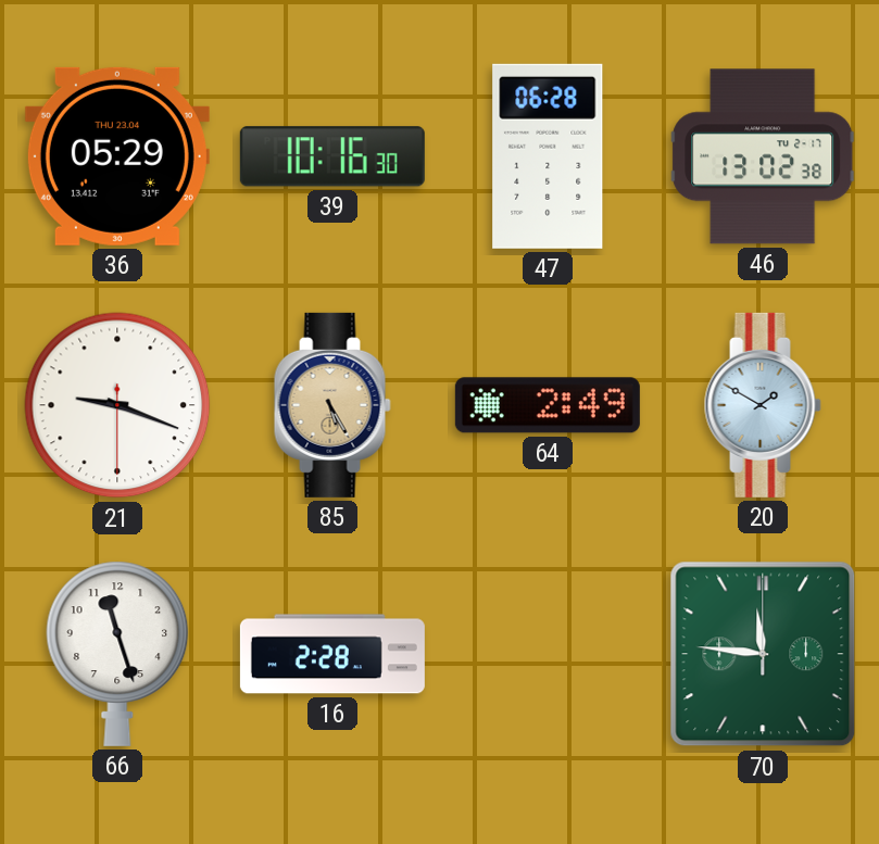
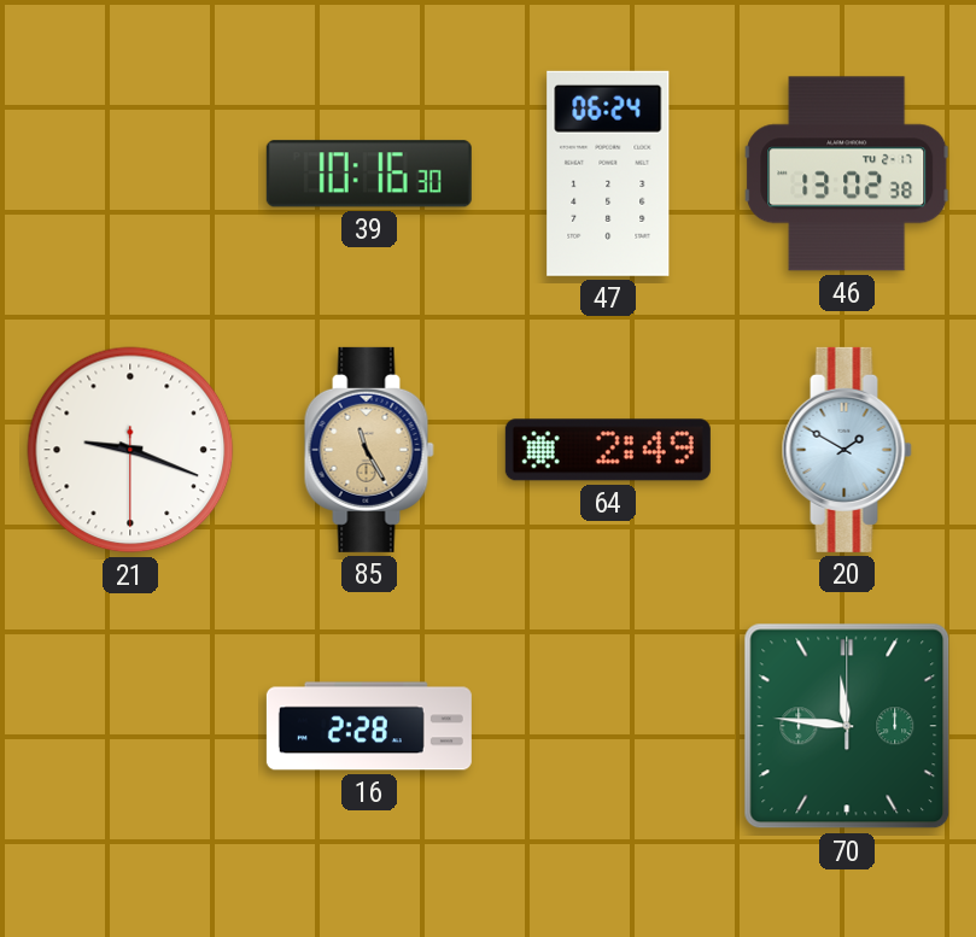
36: 05:29 -> none
47: 06:28 -> 06:24
85: 5:25 -> 11:25
66: 11:27 -> none
